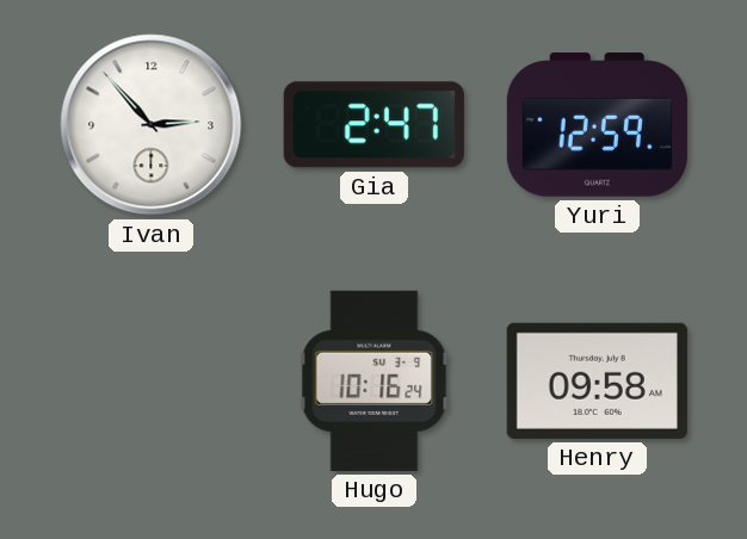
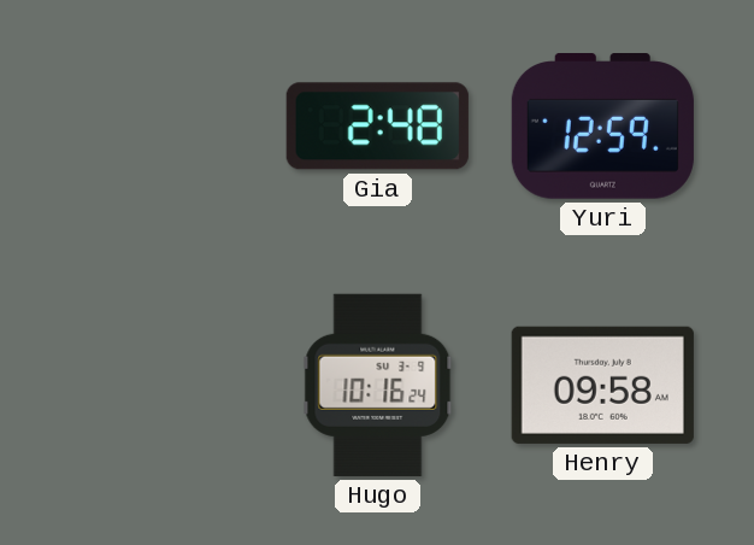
Ivan: 2:53 -> none
Gia: 2:47 -> 2:48
